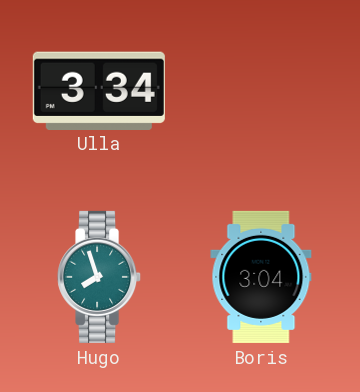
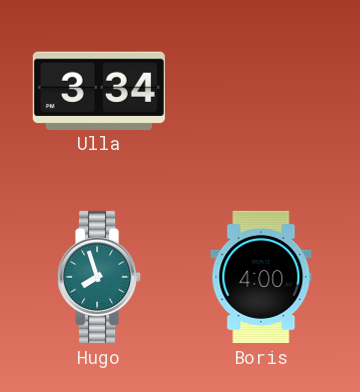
Boris: 3:04 -> 4:00
